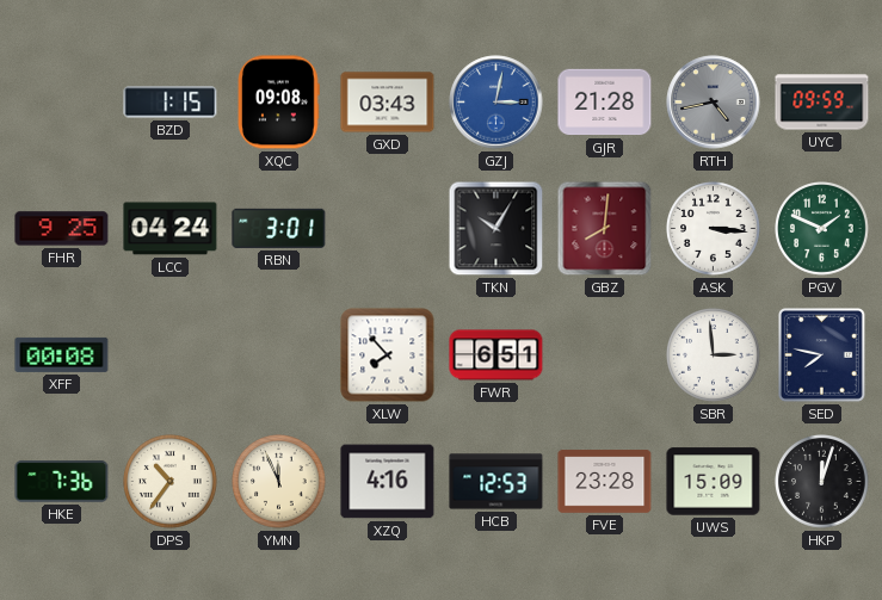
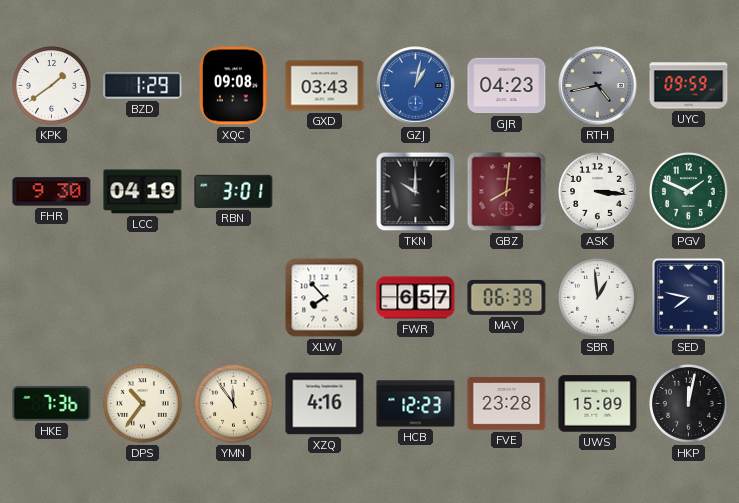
KPK: none -> 1:39
BZD: 1:15 -> 1:29
GZJ: 3:02 -> 1:02
GJR: 21:28 -> 04:23
FHR: 9:25 -> 9:30
LCC: 04:24 -> 04:19
TKN: 10:05 -> 10:00
XFF: 00:08 -> none
FWR: 6:51 -> 6:57
MAY: none -> 06:39
SBR: 2:59 -> 12:59
YMN: 11:56 -> 11:54
HCB: 12:53 -> 12:23
HKP: 12:03 -> 12:02
